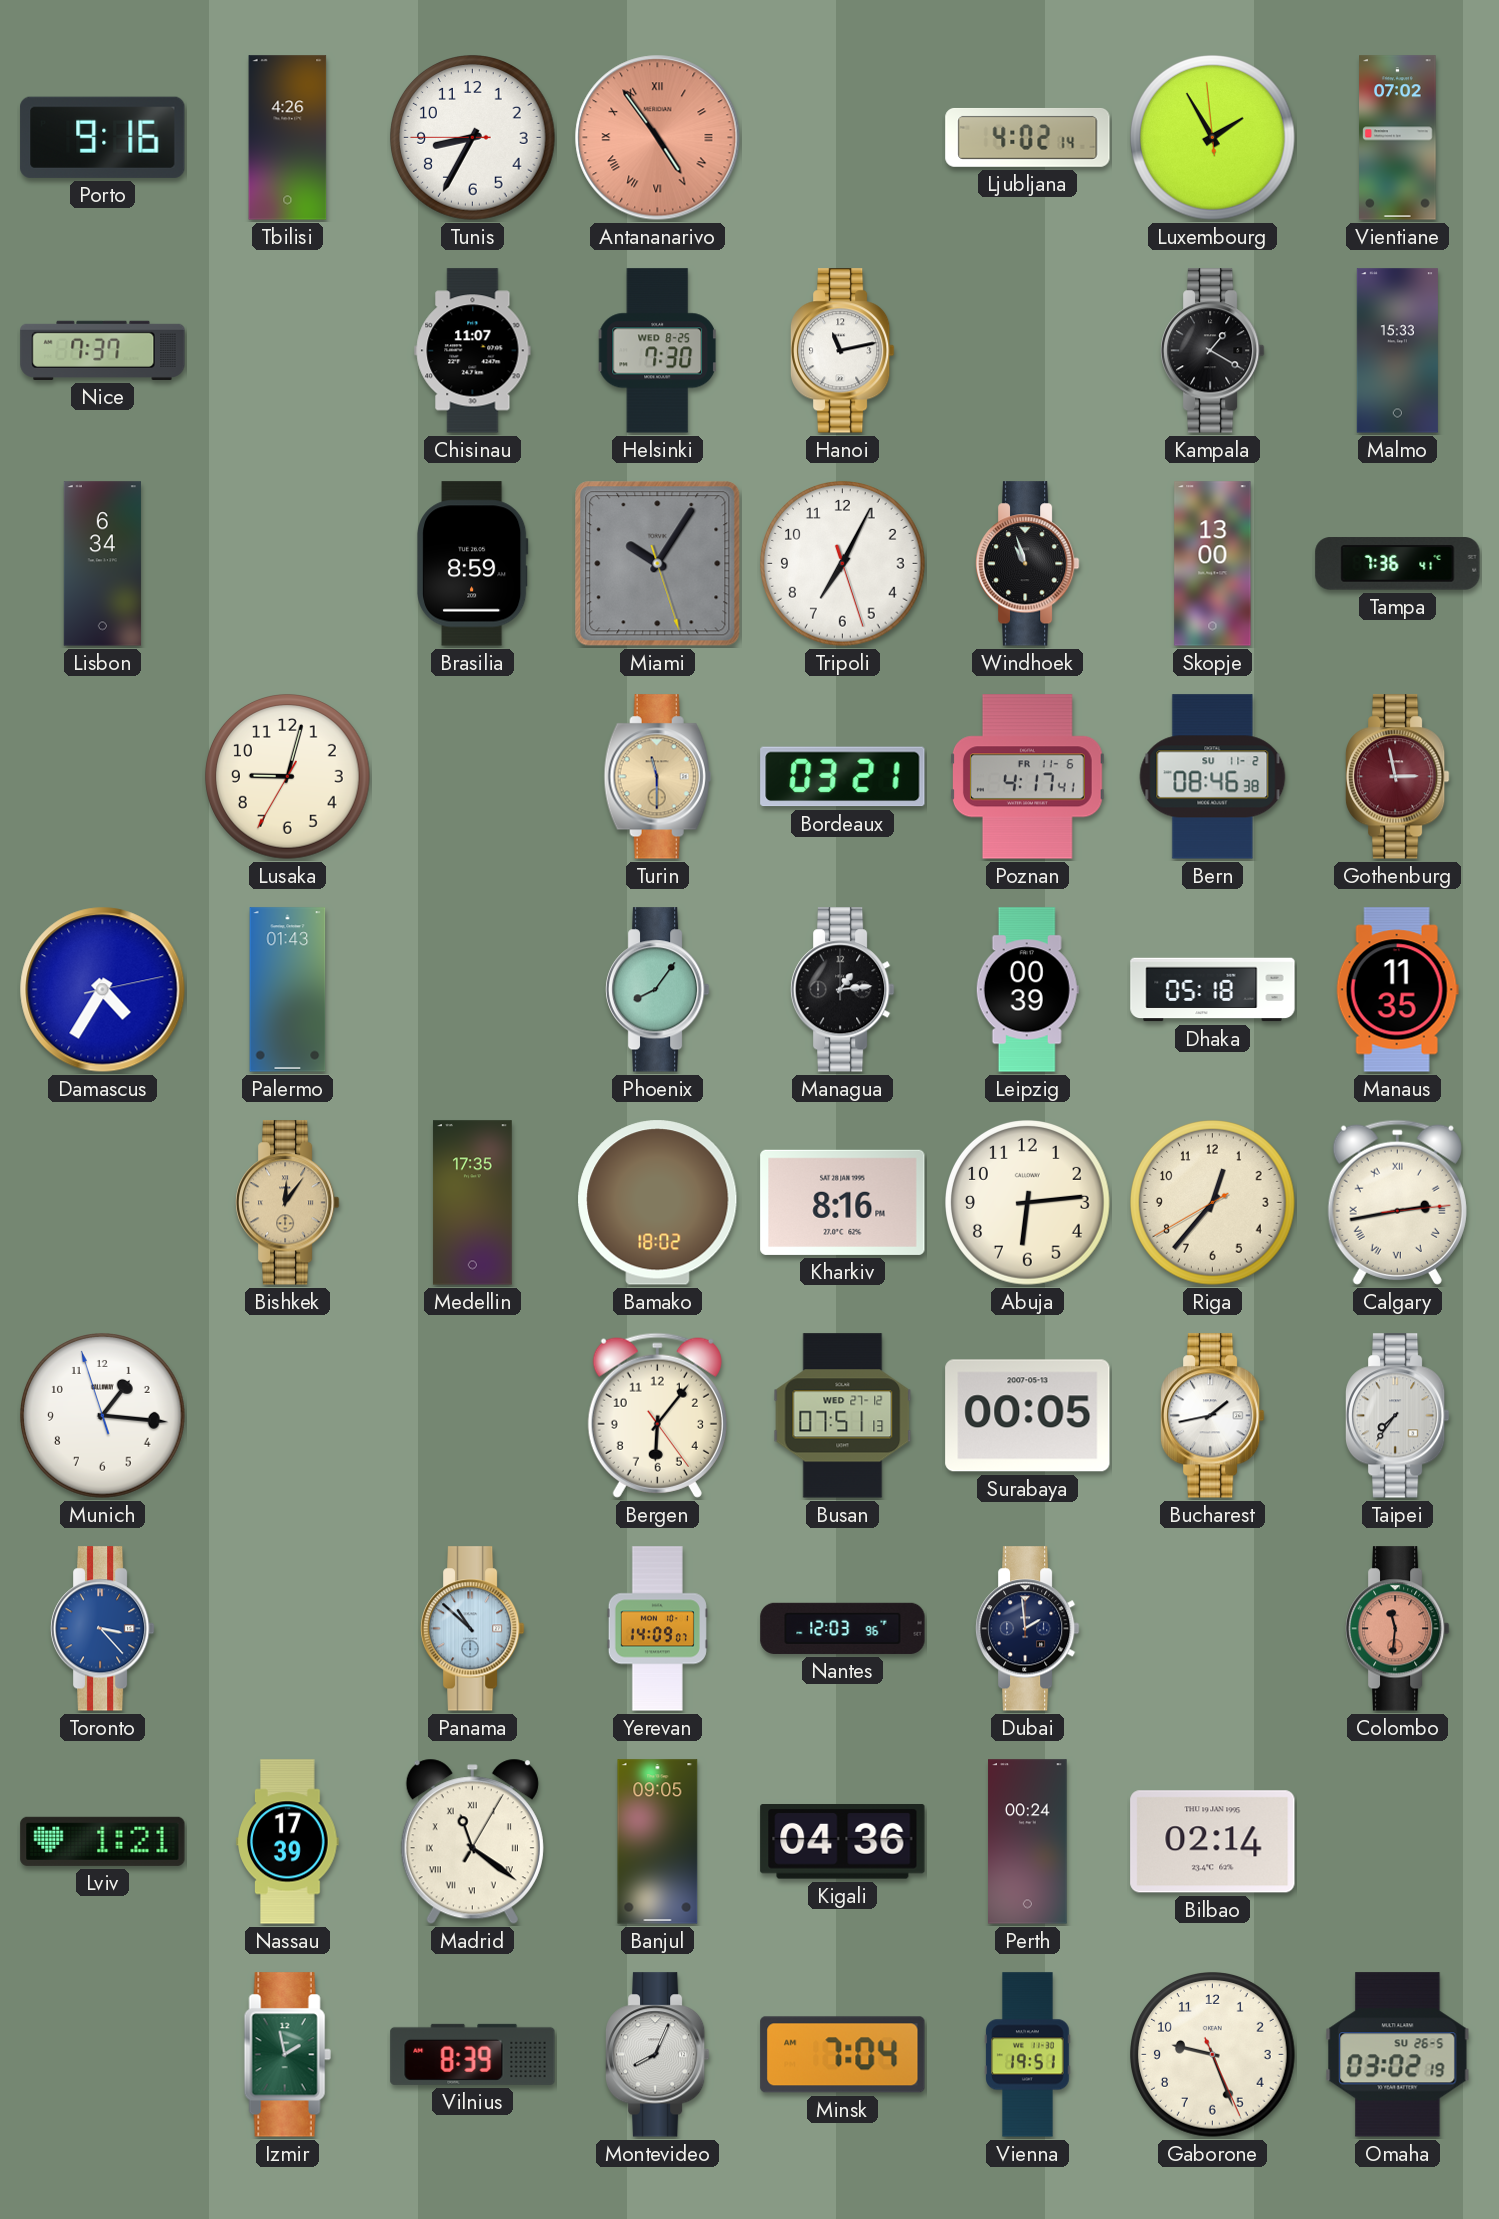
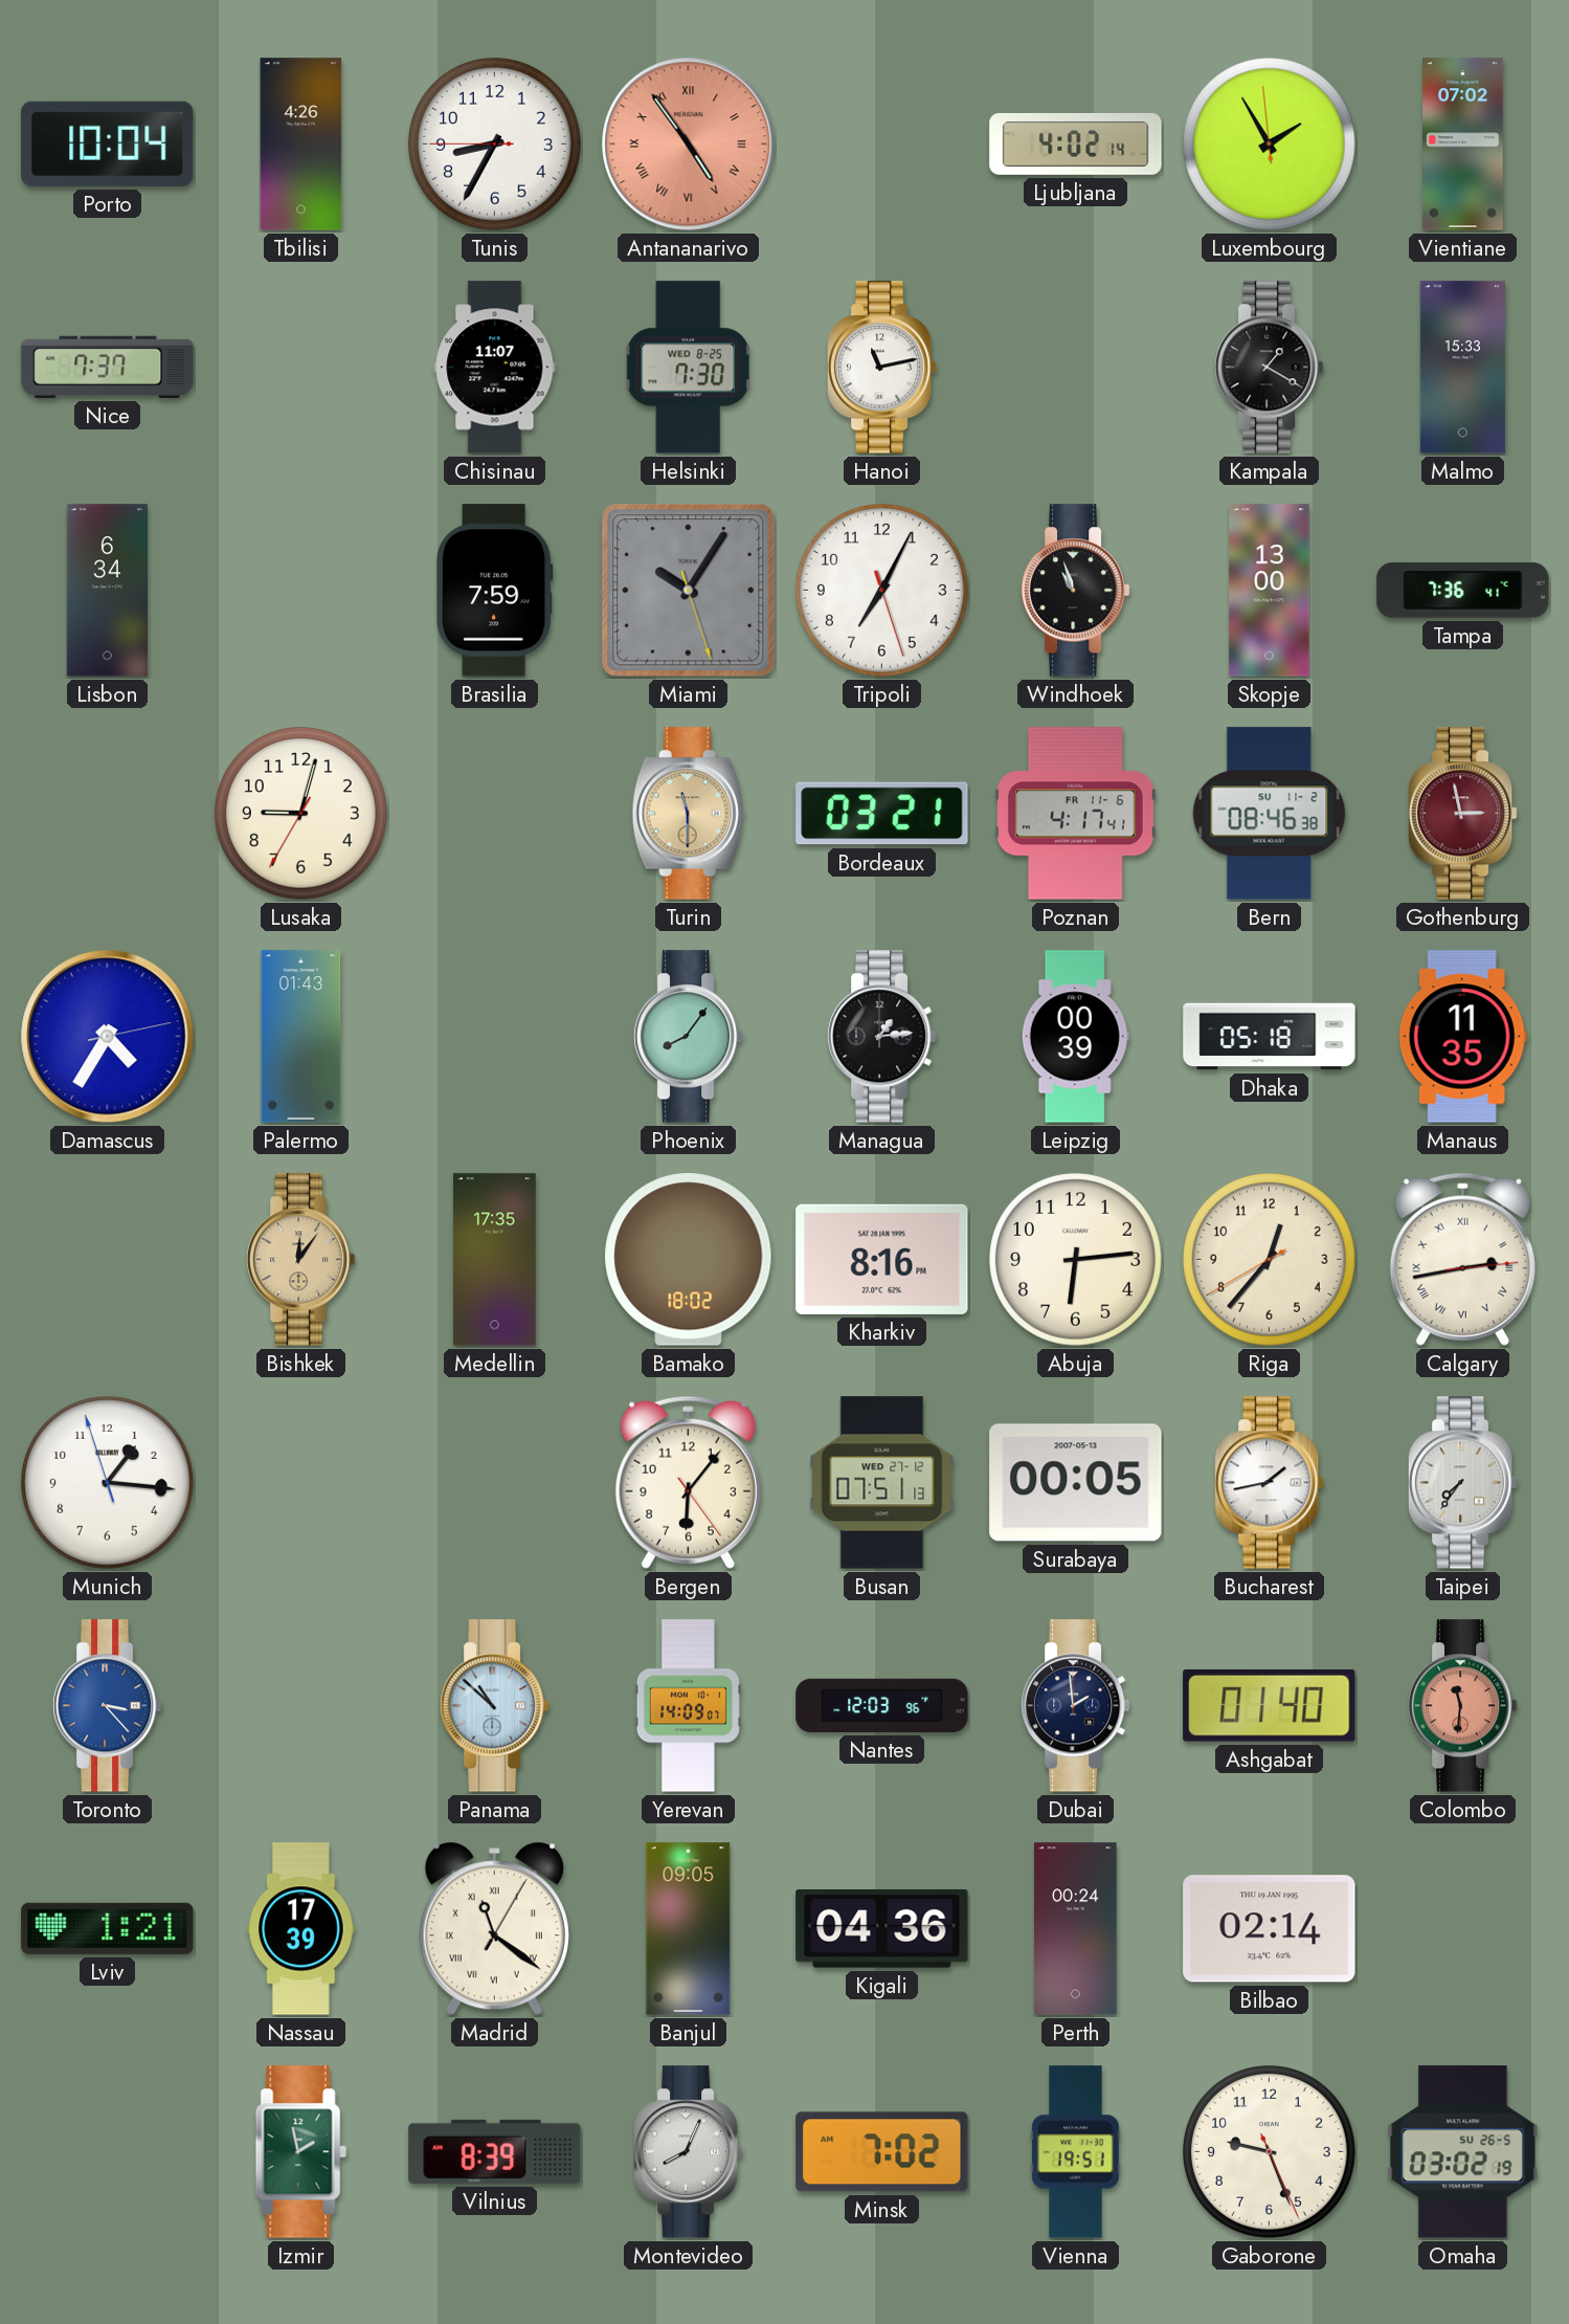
Porto: 9:16 -> 10:04
Brasilia: 8:59 -> 7:59
Ashgabat: none -> 01:40
Minsk: 7:04 -> 7:02
